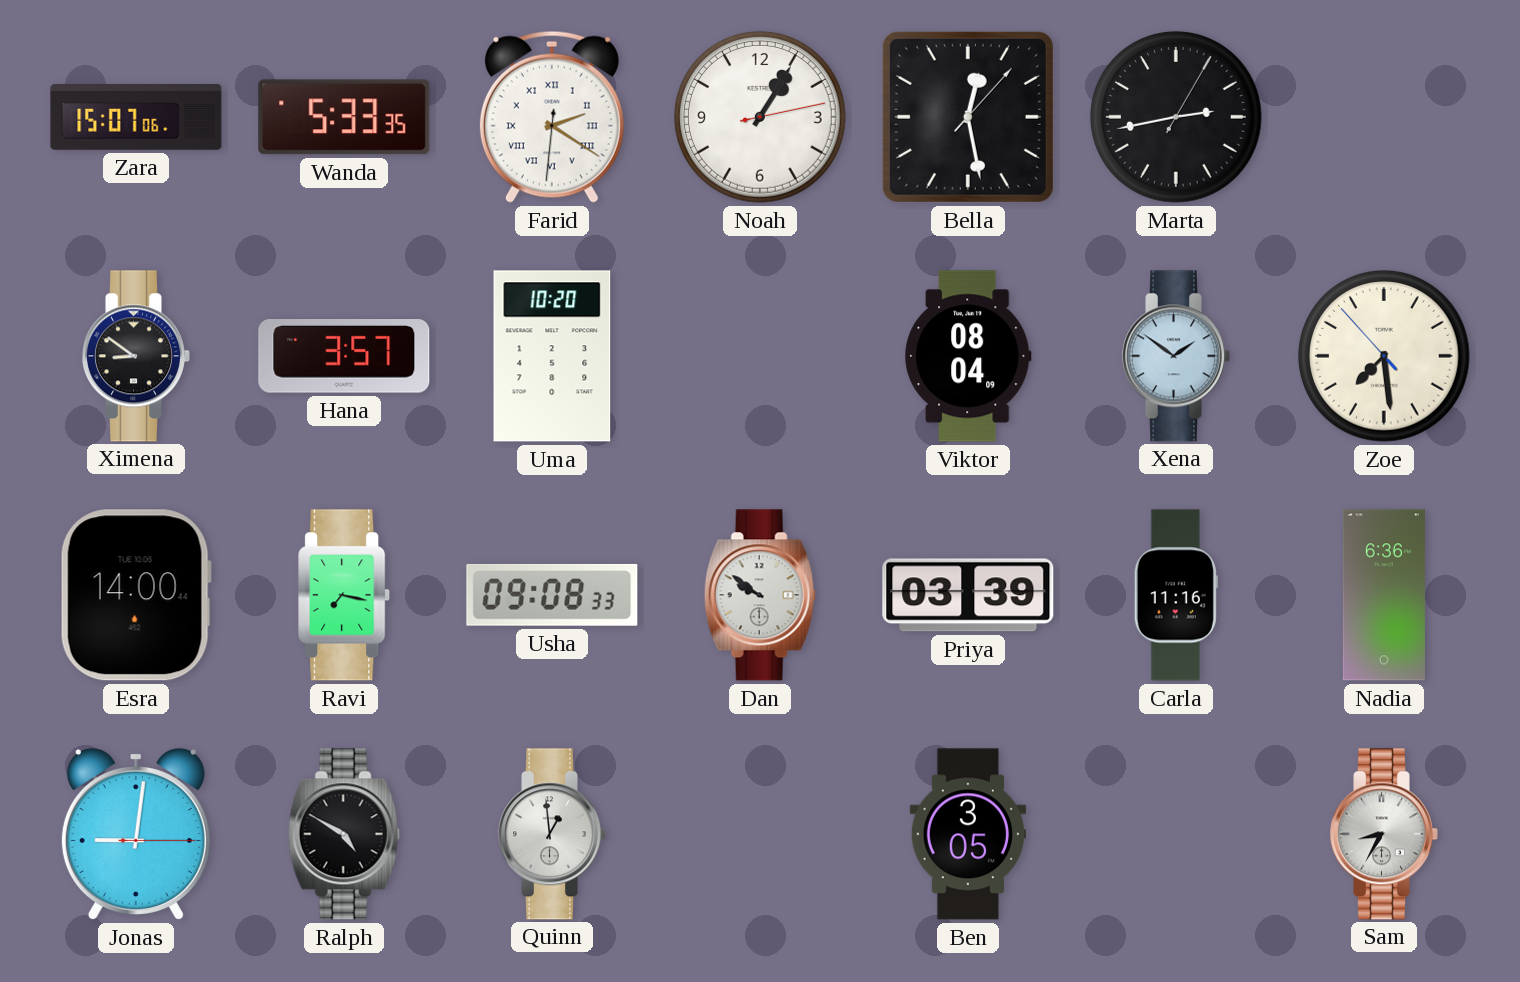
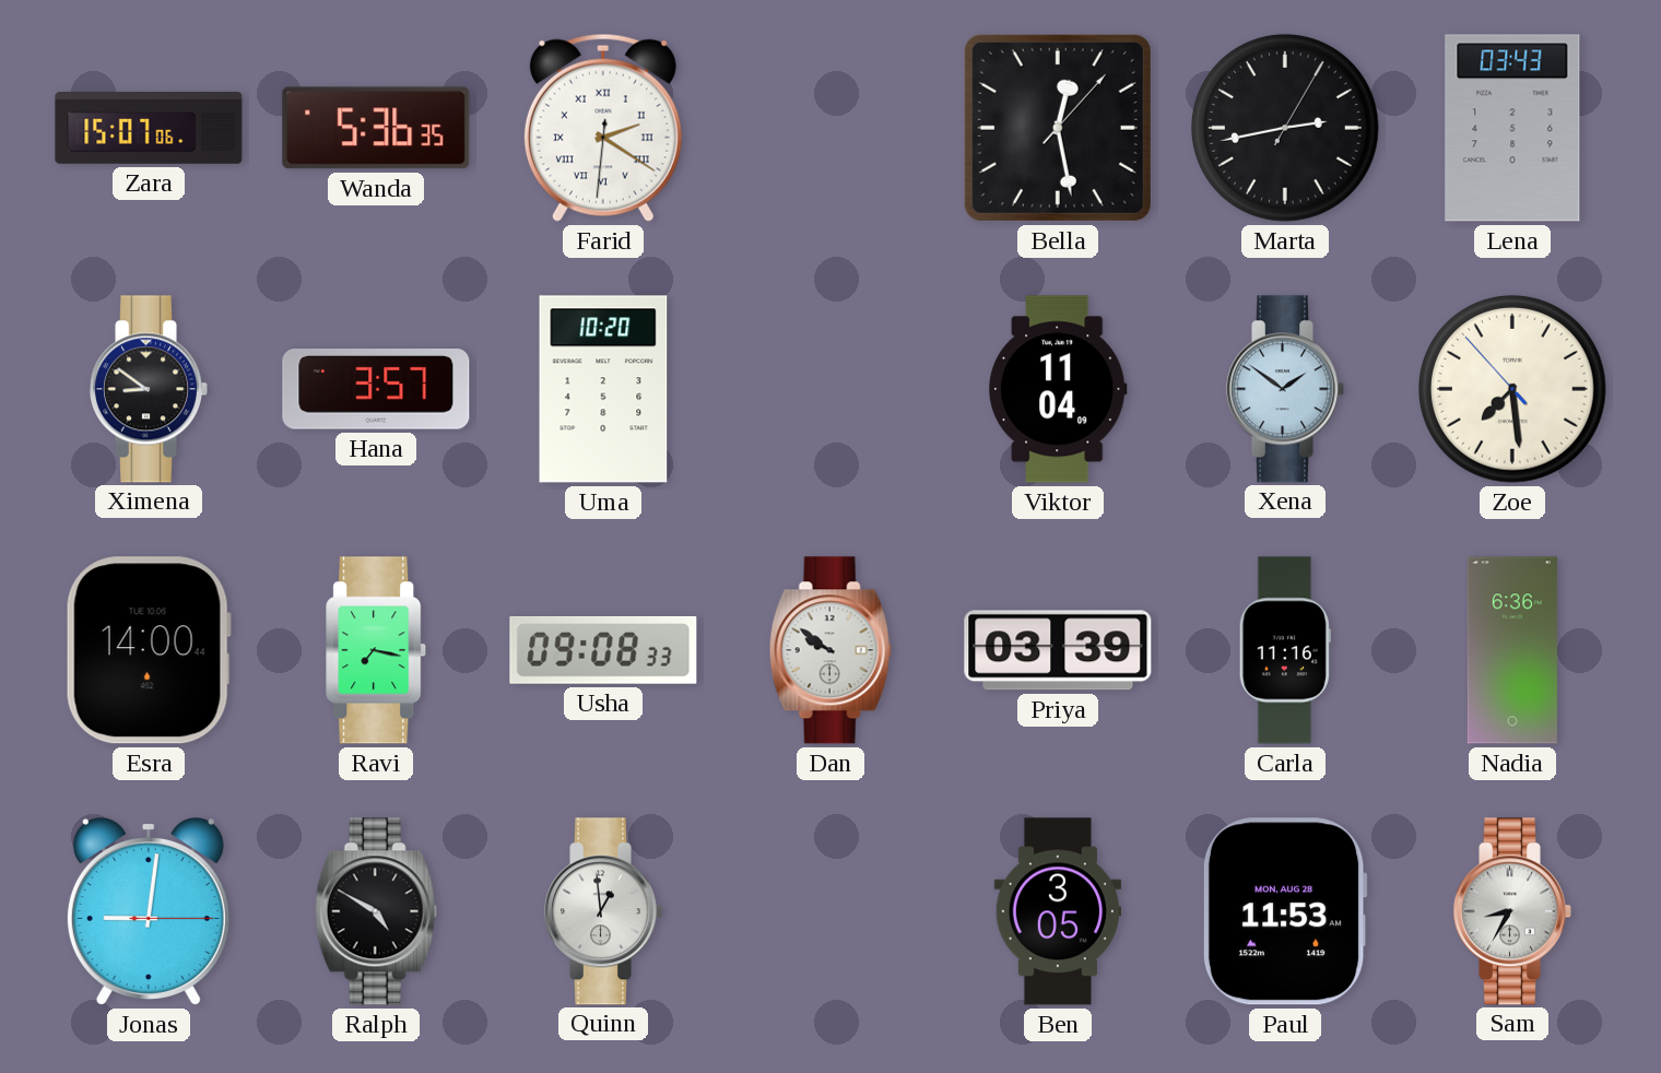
Wanda: 5:33 -> 5:36
Noah: 1:05 -> none
Lena: none -> 03:43
Viktor: 08:04 -> 11:04
Paul: none -> 11:53
